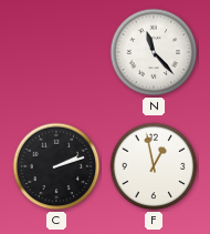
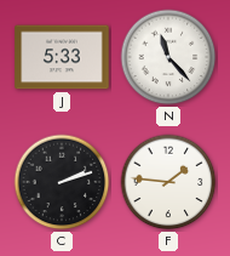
J: none -> 5:33
F: 12:58 -> 1:46
